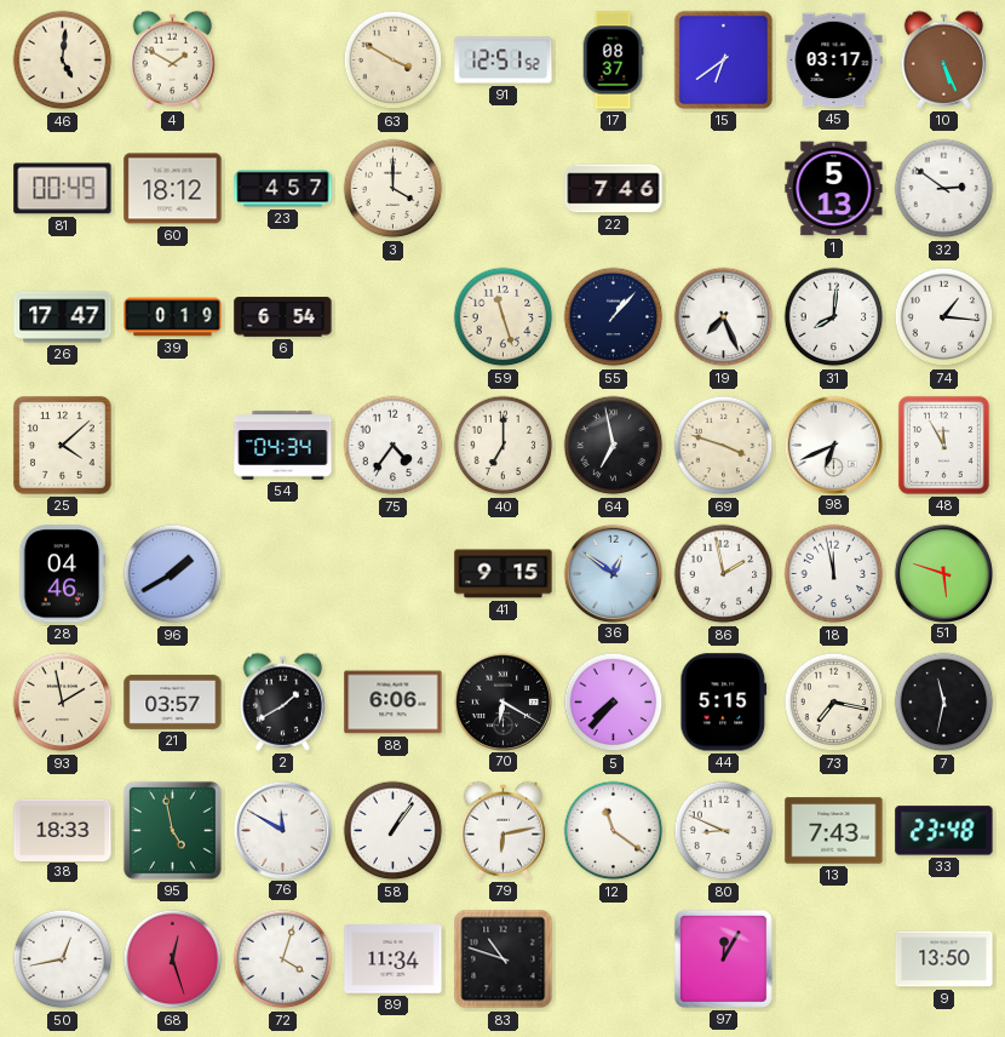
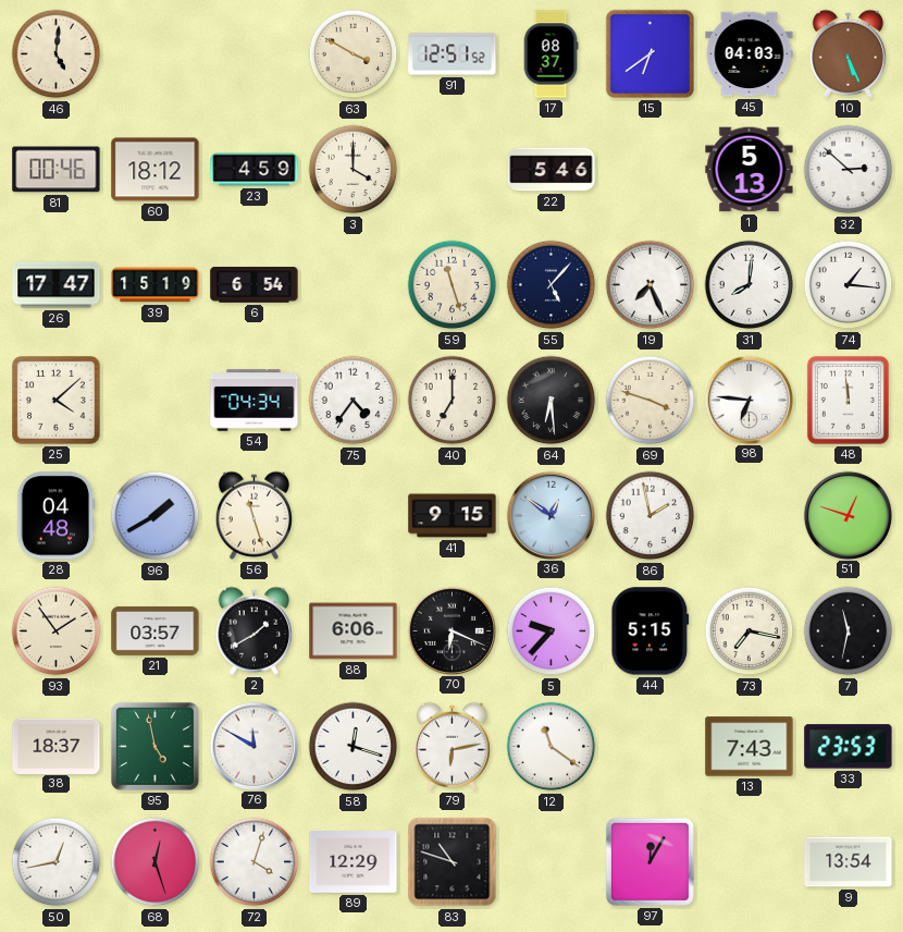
4: 1:50 -> none
45: 03:17 -> 04:03
81: 00:49 -> 00:46
23: 4:57 -> 4:59
22: 7:46 -> 5:46
32: 2:51 -> 2:52
39: 0:19 -> 15:19
55: 1:07 -> 5:07
64: 6:58 -> 6:29
98: 6:41 -> 6:46
48: 11:55 -> 11:59
28: 04:46 -> 04:48
56: none -> 11:27
18: 11:58 -> none
51: 5:48 -> 12:48
93: 1:58 -> 1:54
70: 6:20 -> 6:19
5: 7:37 -> 9:37
38: 18:33 -> 18:37
58: 1:06 -> 12:18
80: 8:49 -> none
33: 23:48 -> 23:53
89: 11:34 -> 12:29
9: 13:50 -> 13:54
